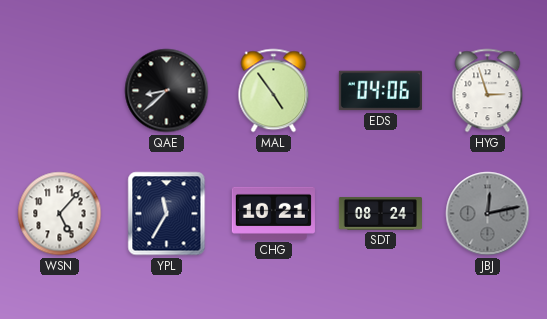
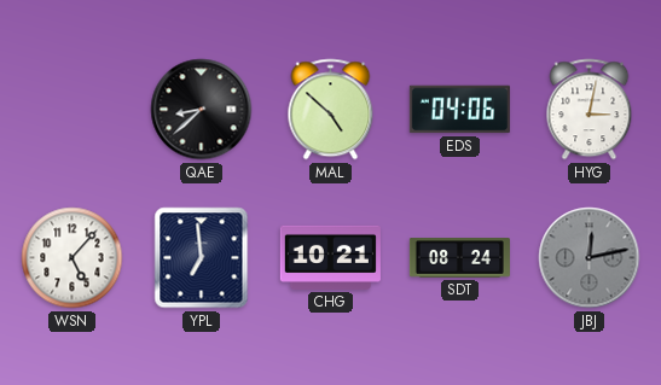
MAL: 4:54 -> 4:52
HYG: 2:57 -> 3:02
YPL: 11:35 -> 6:59
